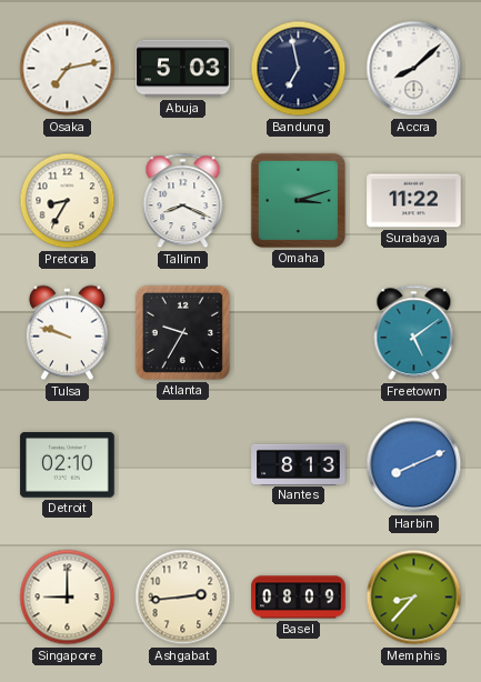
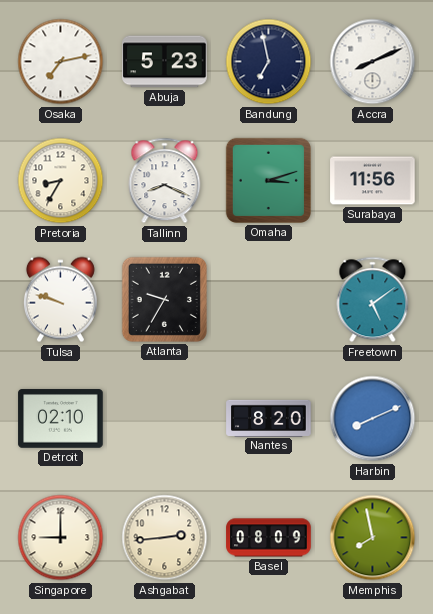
Abuja: 5:03 -> 5:23
Accra: 8:08 -> 8:11
Surabaya: 11:22 -> 11:56
Nantes: 8:13 -> 8:20
Memphis: 8:37 -> 7:58
